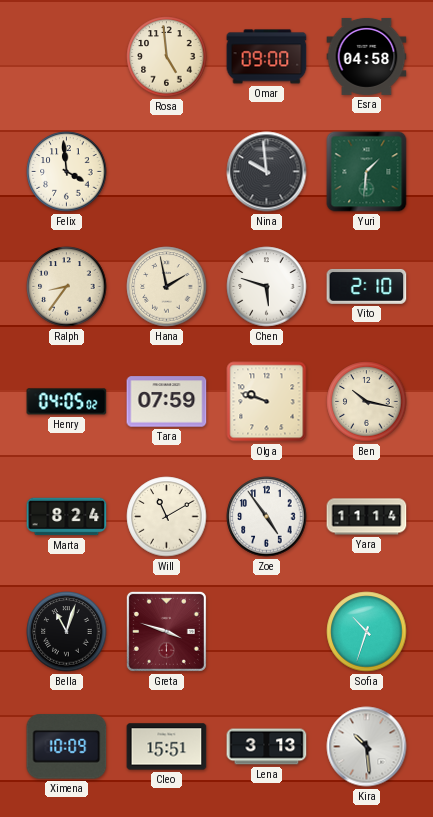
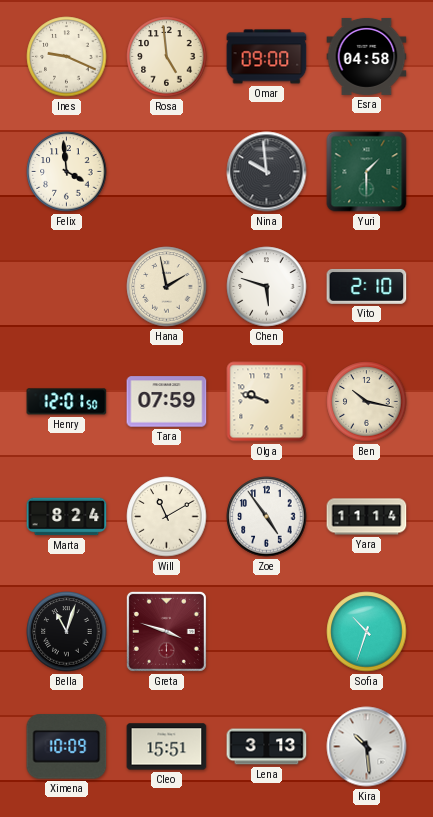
Ines: none -> 9:19
Yuri: 1:31 -> 1:30
Ralph: 8:36 -> none
Henry: 04:05 -> 12:01
